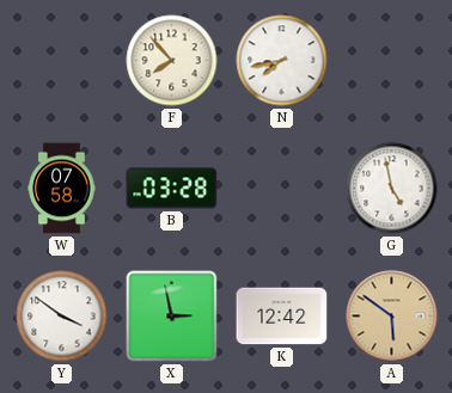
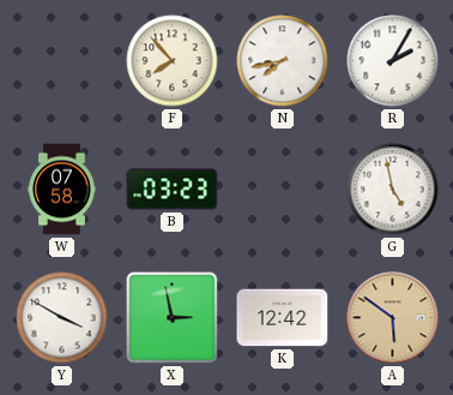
R: none -> 2:05
B: 03:28 -> 03:23
Y: 3:51 -> 3:50
